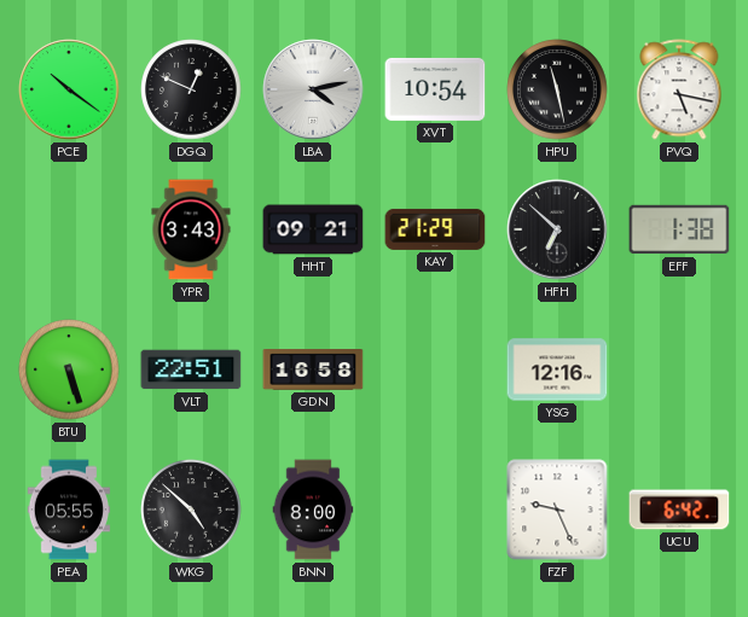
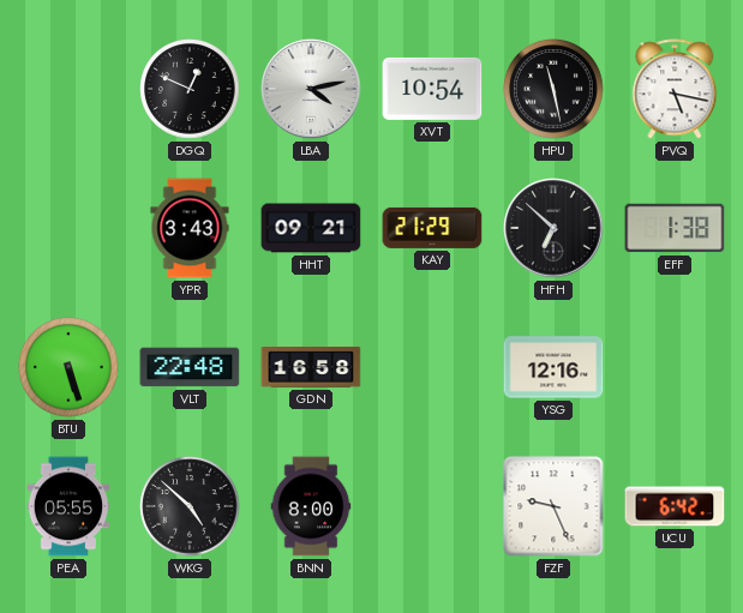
PCE: 10:21 -> none
VLT: 22:51 -> 22:48
